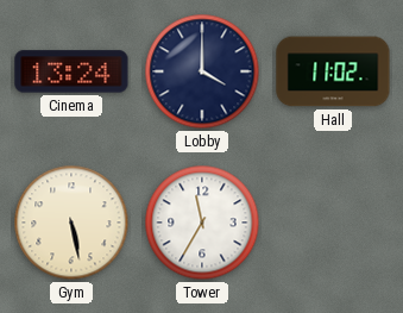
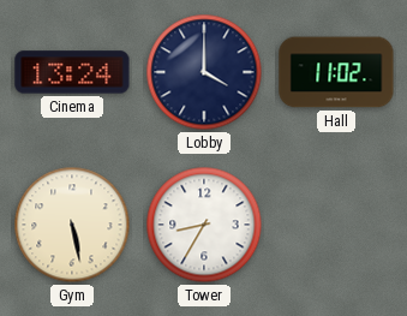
Tower: 11:35 -> 8:35
